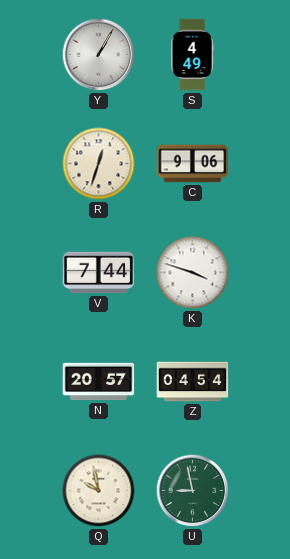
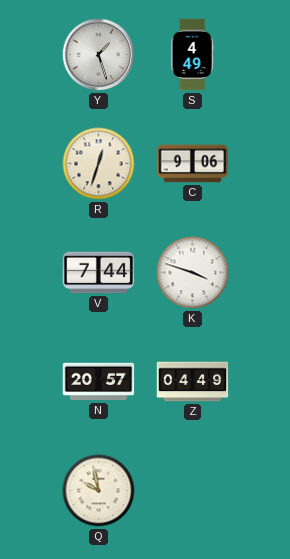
Y: 1:05 -> 1:27
Z: 04:54 -> 04:49
U: 8:58 -> none
